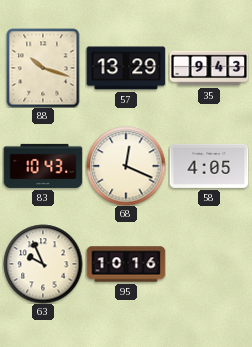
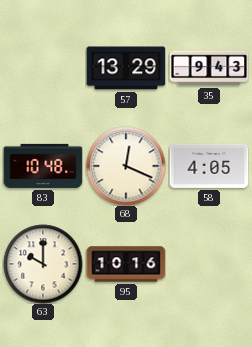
88: 10:18 -> none
83: 10:43 -> 10:48
63: 9:56 -> 10:00
